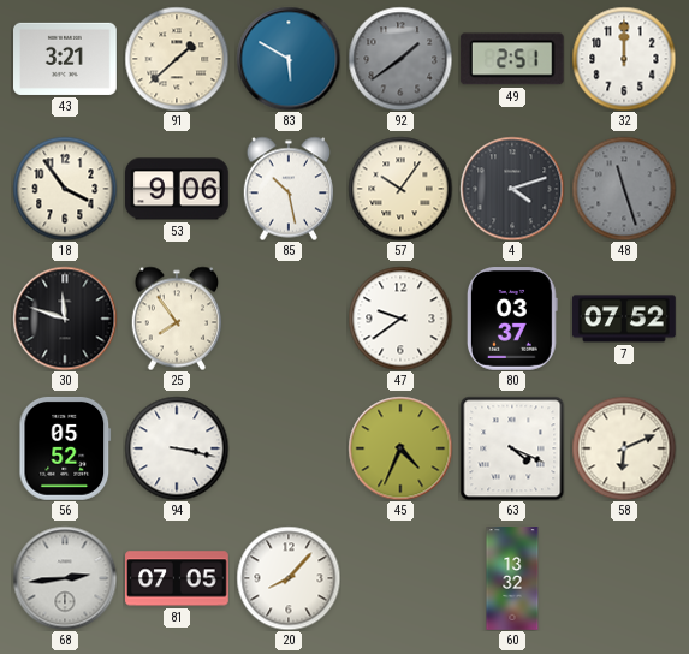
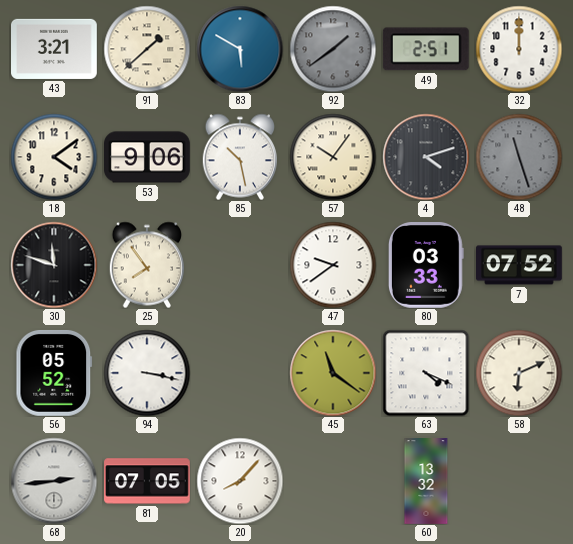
18: 3:54 -> 4:09
80: 03:37 -> 03:33
45: 4:34 -> 11:21
